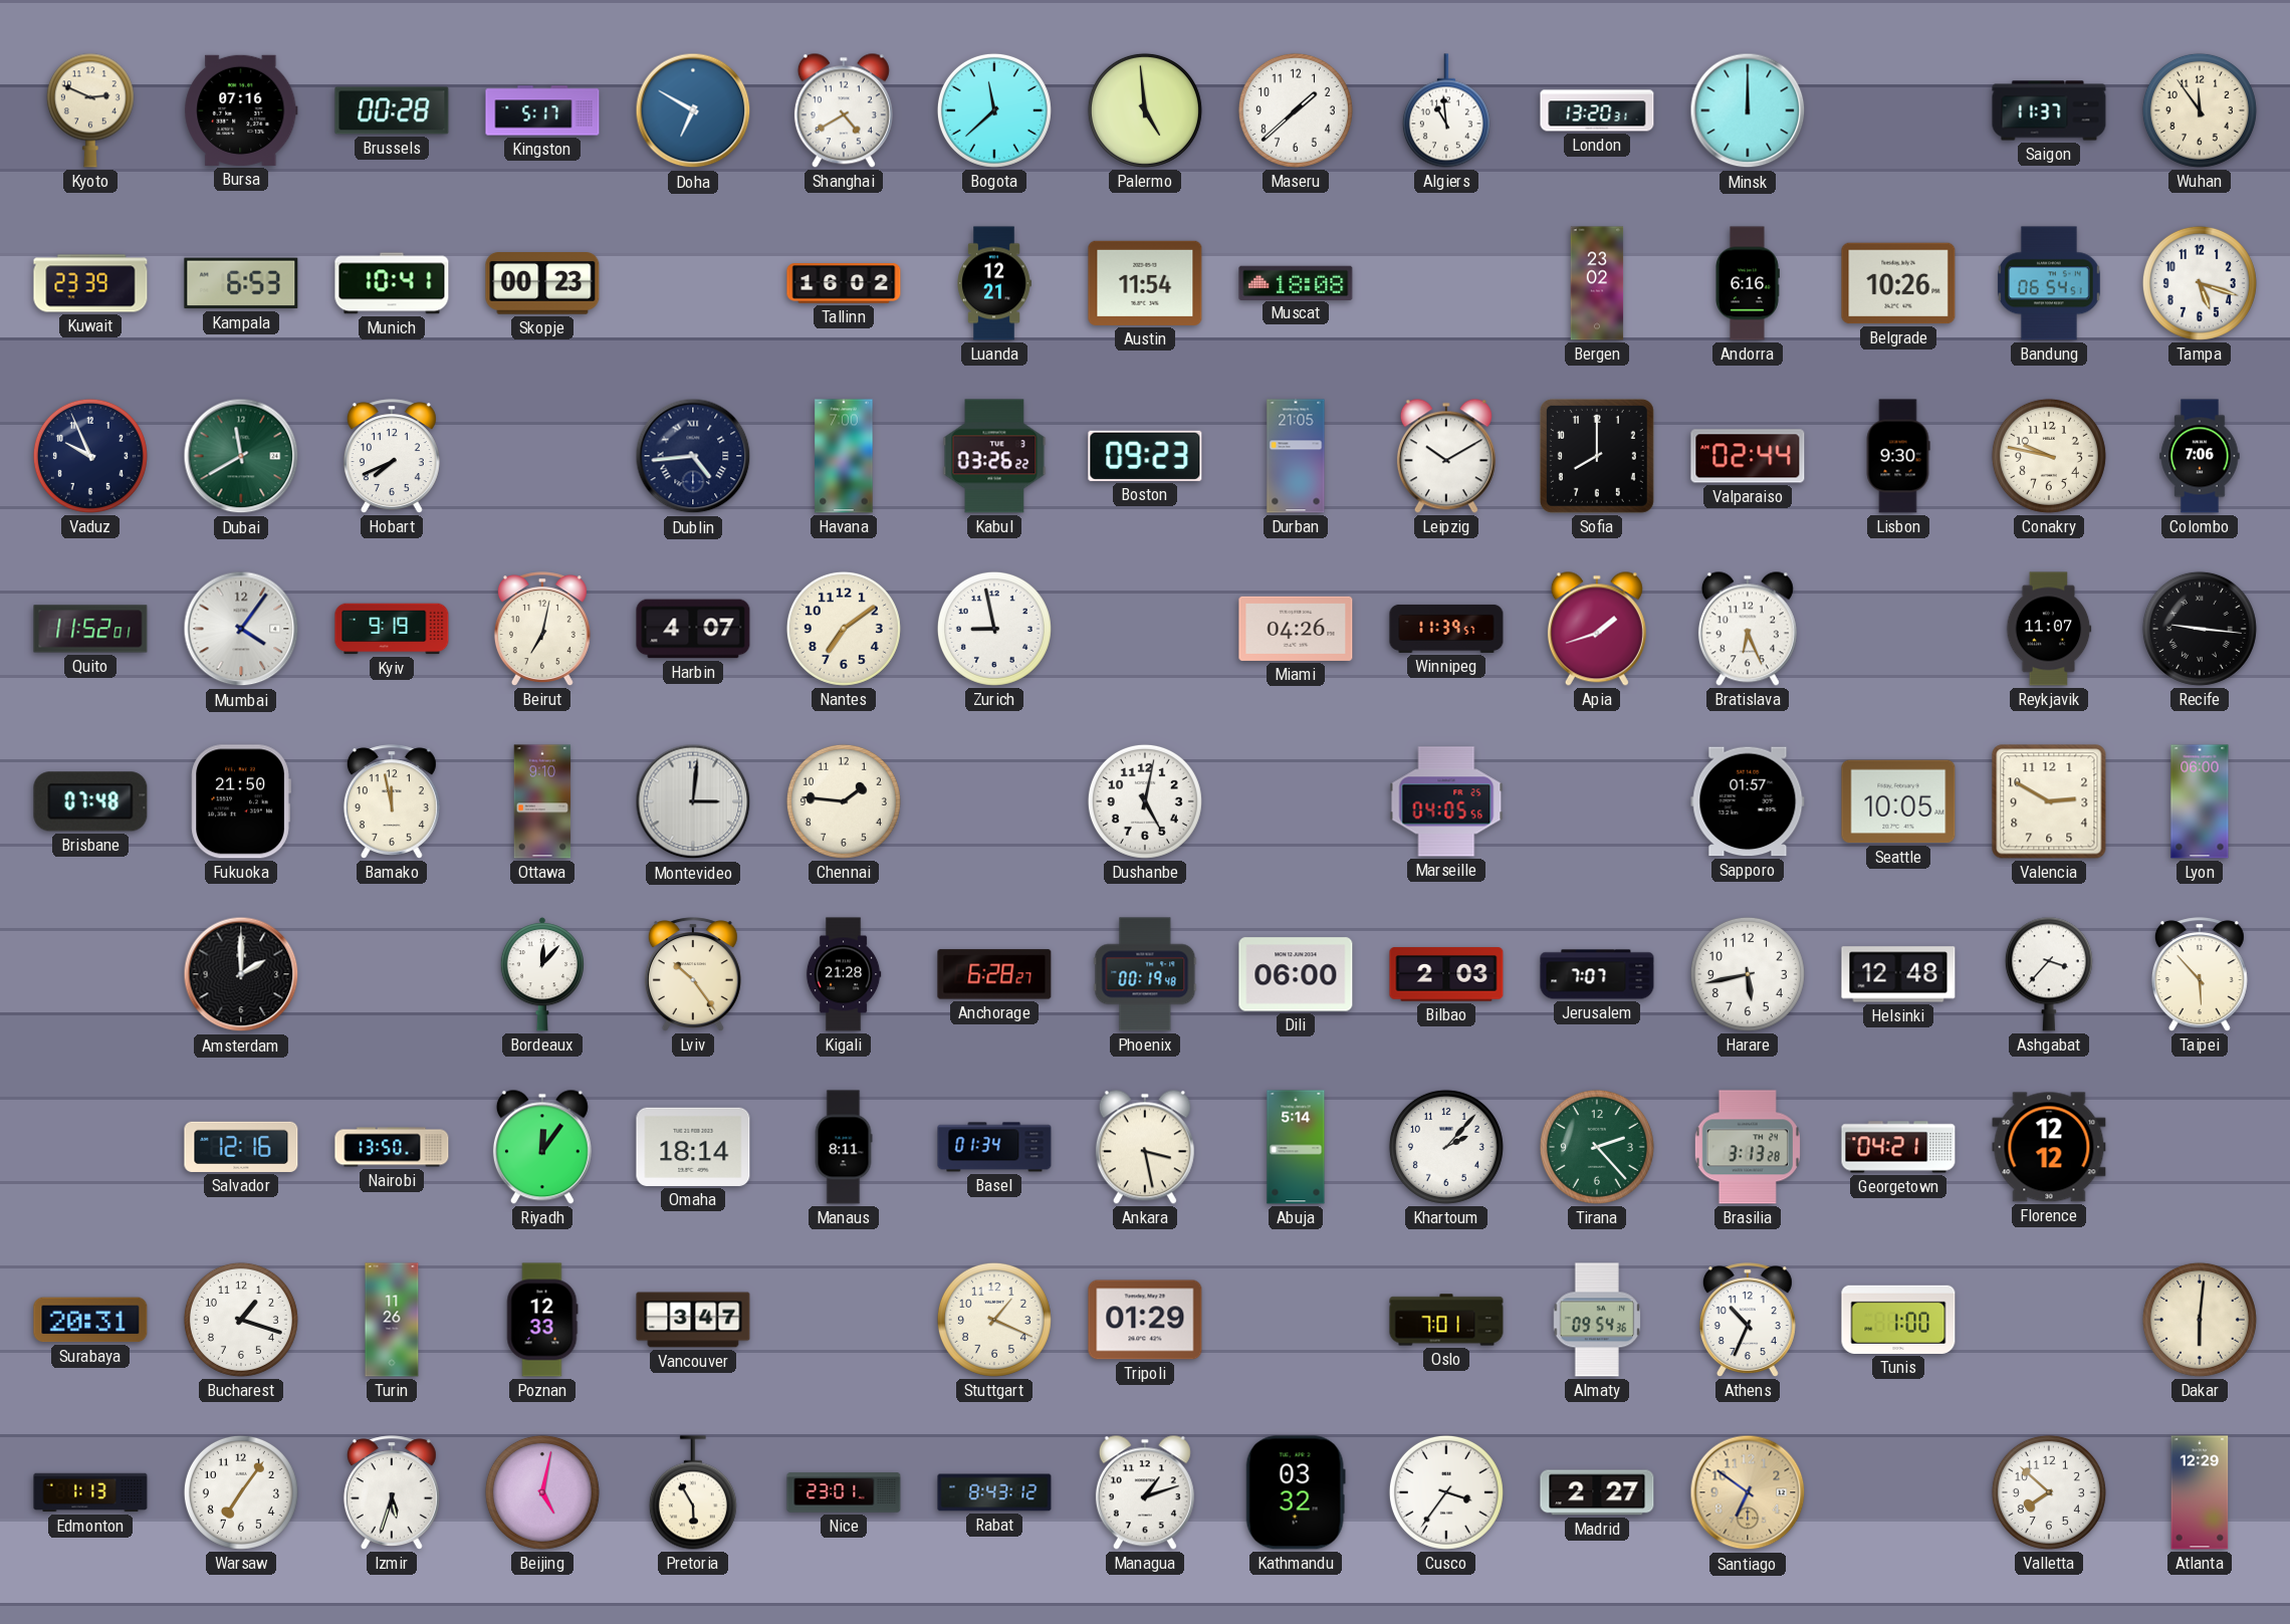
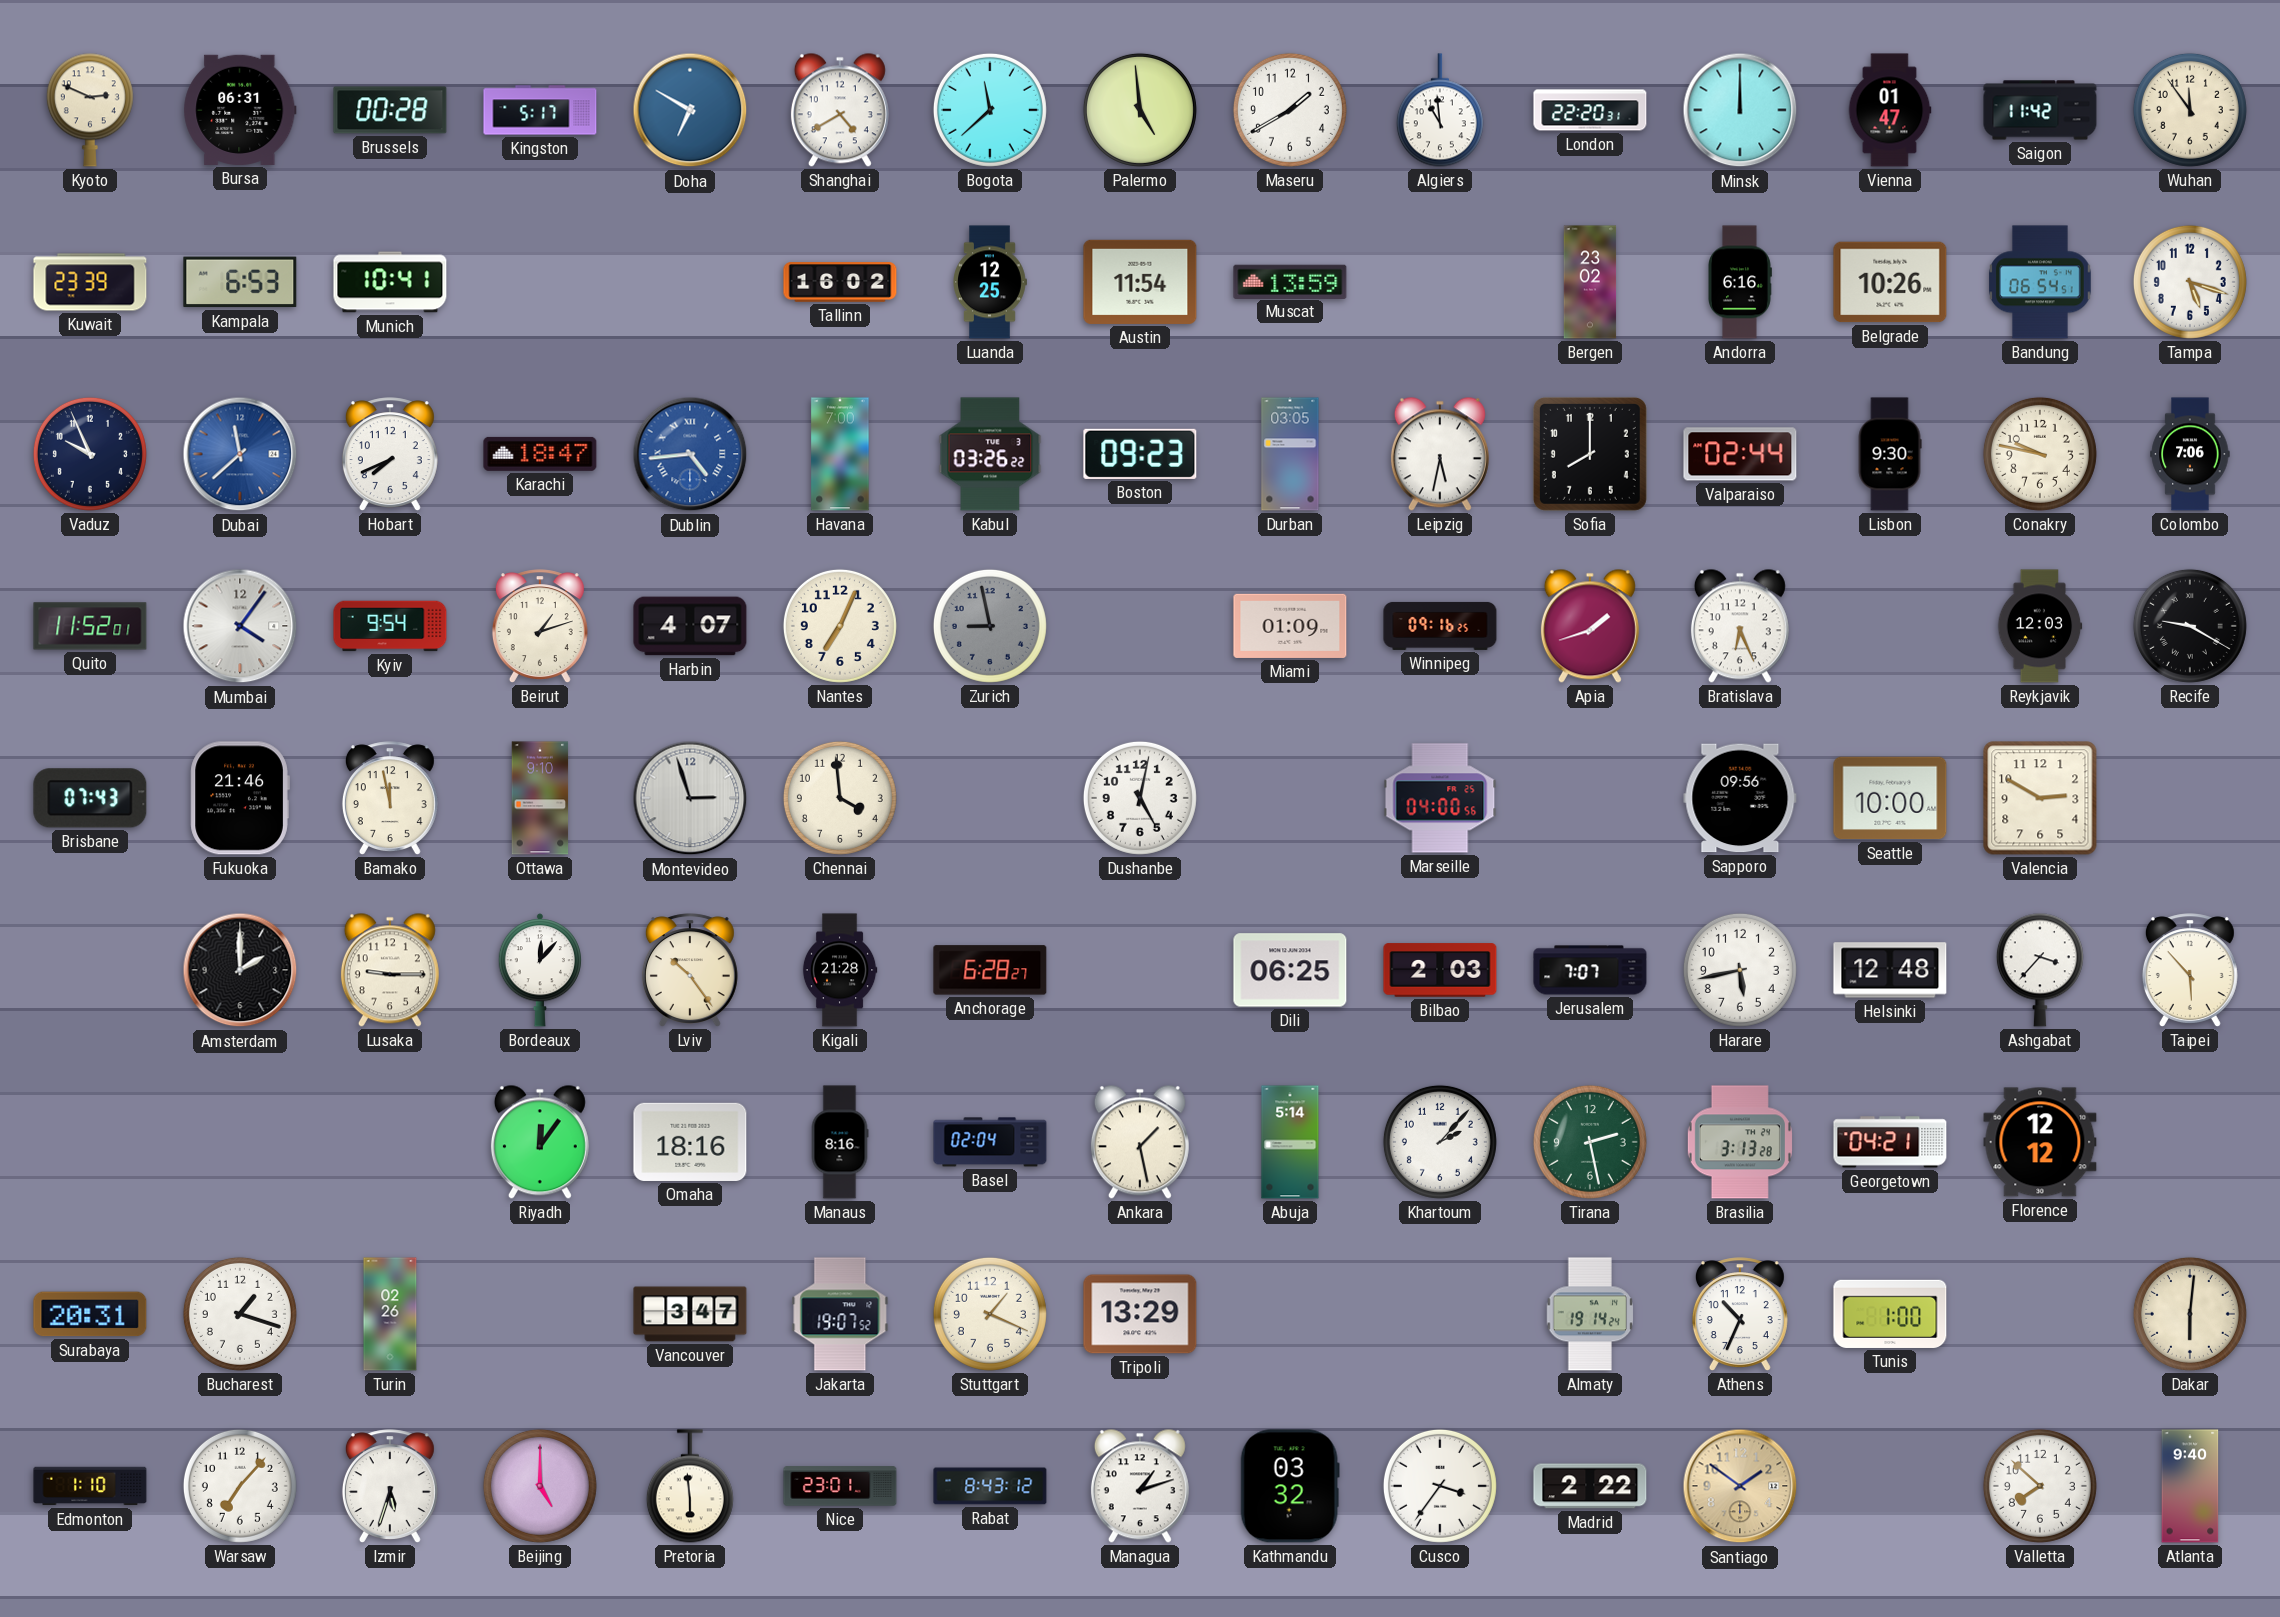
Bursa: 07:16 -> 06:31
Maseru: 1:38 -> 1:40
London: 13:20 -> 22:20
Vienna: none -> 01:47
Saigon: 11:37 -> 11:42
Skopje: 00:23 -> none
Luanda: 12:21 -> 12:25
Muscat: 18:08 -> 13:59
Dubai: 11:40 -> 11:38
Dubai dial: green -> blue
Karachi: none -> 18:47
Dublin dial: navy -> blue
Durban: 21:05 -> 03:05
Leipzig: 10:10 -> 5:32
Kyiv: 9:19 -> 9:54
Beirut: 7:02 -> 1:12
Nantes: 7:09 -> 7:04
Zurich dial: white -> grey
Miami: 04:26 -> 01:09
Winnipeg: 11:39 -> 09:16
Reykjavik: 11:07 -> 12:03
Recife: 9:16 -> 9:20
Brisbane: 07:48 -> 07:43
Fukuoka: 21:50 -> 21:46
Montevideo: 3:01 -> 2:57
Chennai: 1:46 -> 3:59
Marseille: 04:05 -> 04:00
Sapporo: 01:57 -> 09:56
Seattle: 10:05 -> 10:00
Lyon: 06:00 -> none
Lusaka: none -> 9:15
Phoenix: 00:19 -> none
Dili: 06:00 -> 06:25
Salvador: 12:16 -> none
Nairobi: 13:50 -> none
Omaha: 18:14 -> 18:16
Manaus: 8:11 -> 8:16
Basel: 01:34 -> 02:04
Ankara: 3:28 -> 1:28
Tirana: 2:23 -> 2:28
Turin: 11:26 -> 02:26
Poznan: 12:33 -> none
Jakarta: none -> 19:07
Tripoli: 01:29 -> 13:29
Oslo: 7:01 -> none
Almaty: 09:54 -> 19:14
Edmonton: 1:13 -> 1:10
Warsaw: 7:06 -> 7:07
Beijing: 5:02 -> 5:00
Pretoria: 5:55 -> 5:59
Madrid: 2:27 -> 2:22
Santiago: 6:51 -> 1:51
Atlanta: 12:29 -> 9:40
